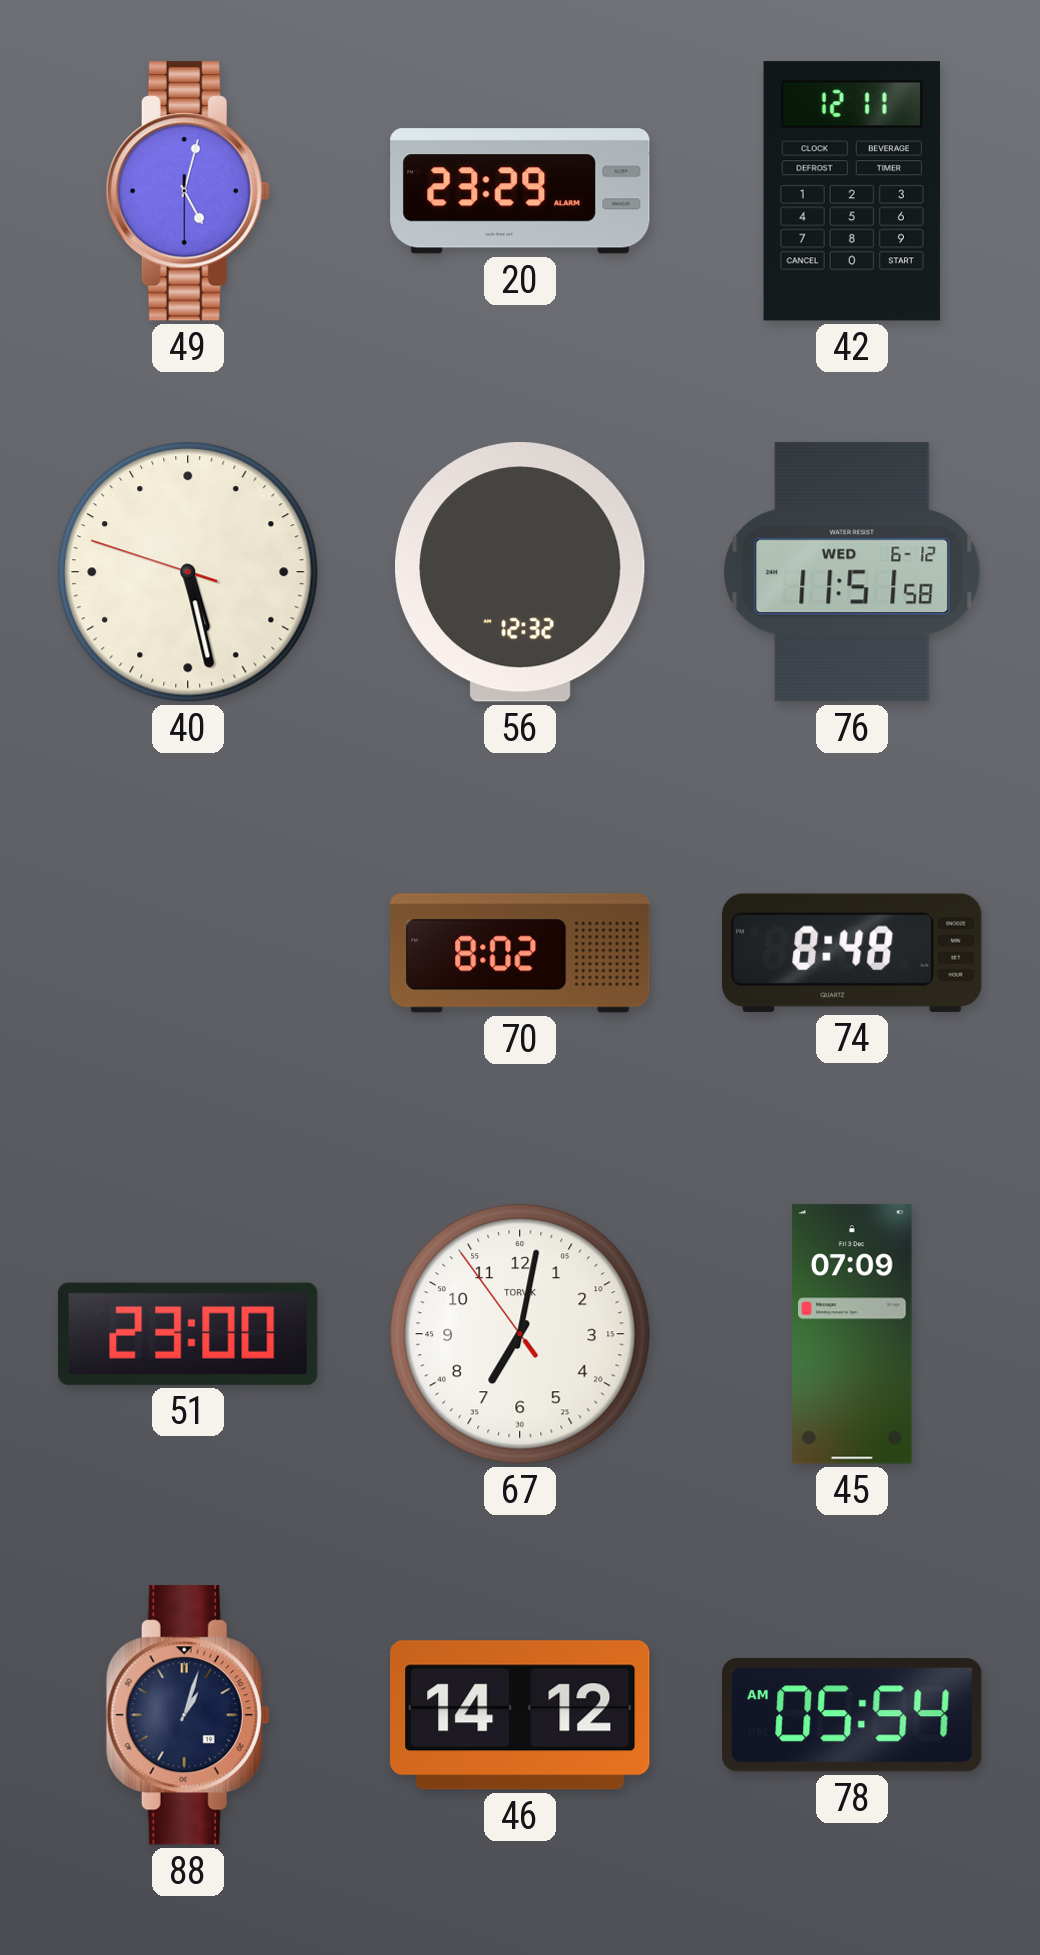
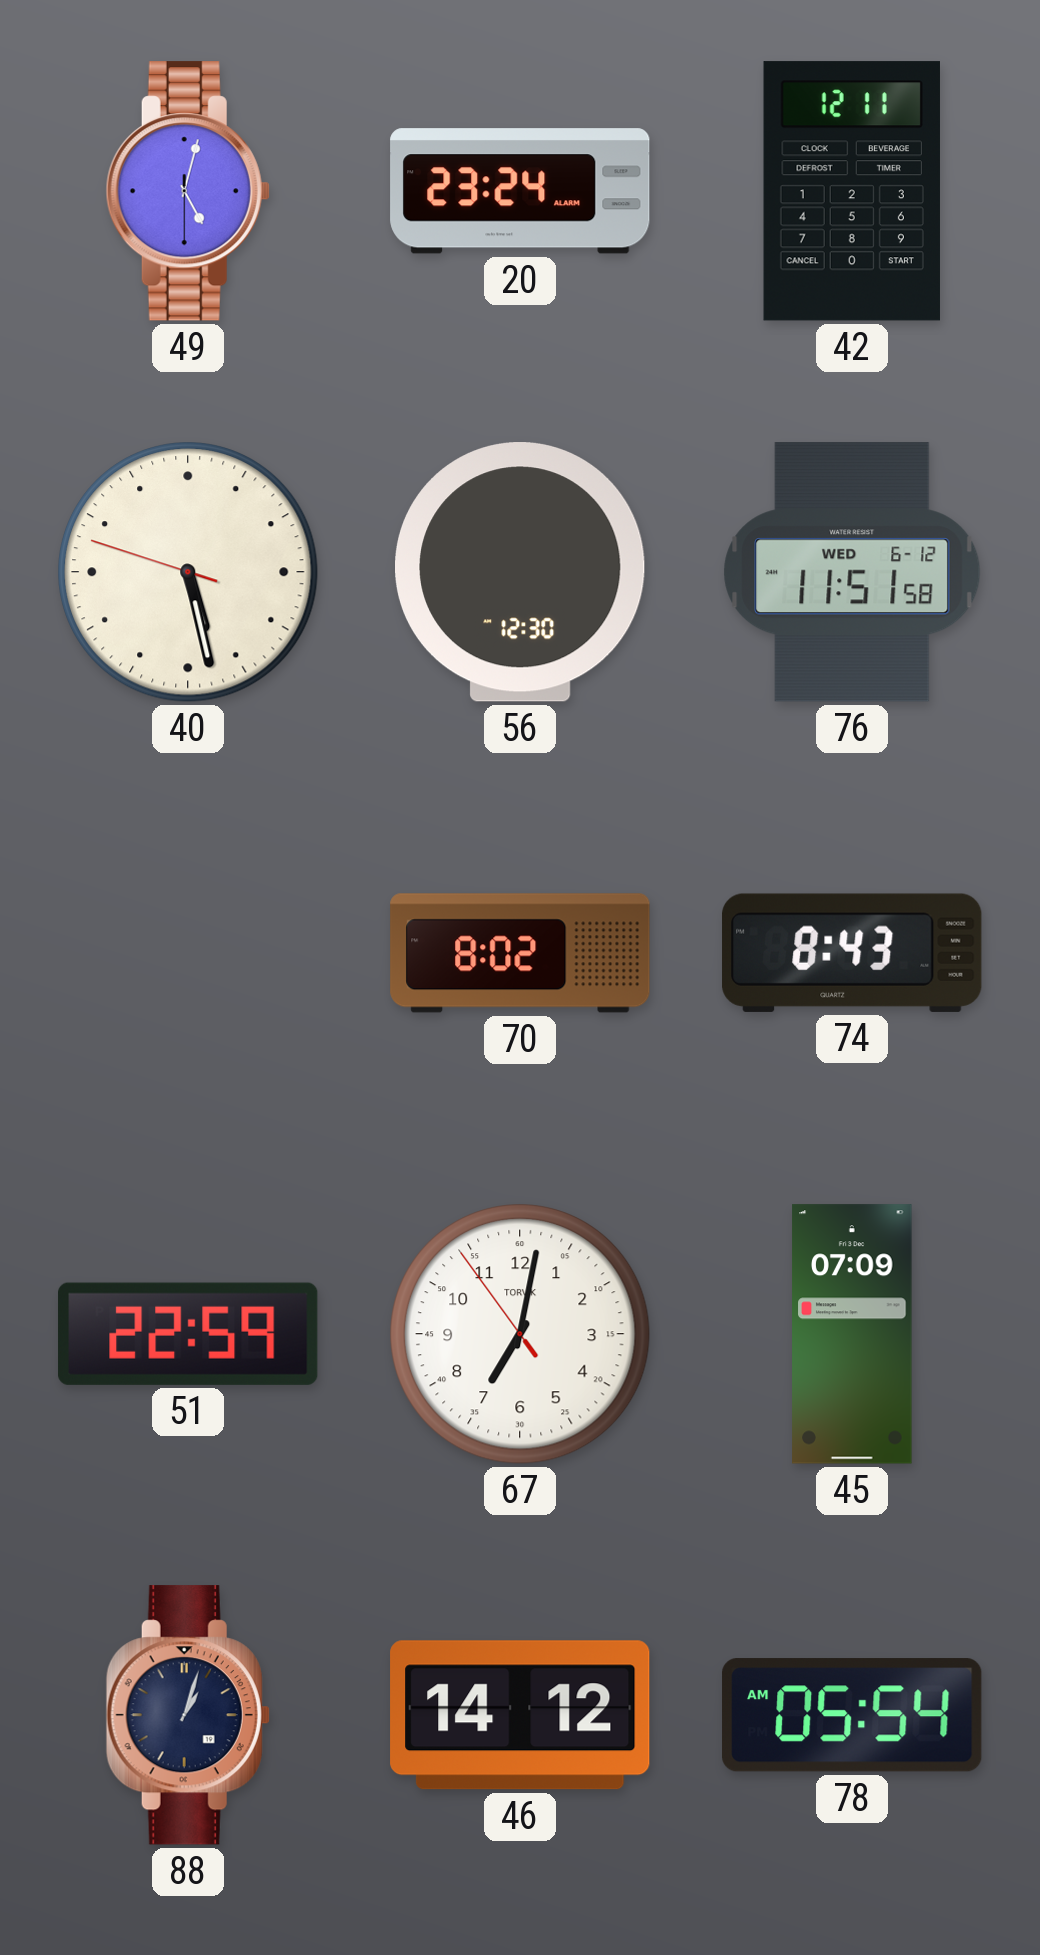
20: 23:29 -> 23:24
56: 12:32 -> 12:30
74: 8:48 -> 8:43
51: 23:00 -> 22:59
